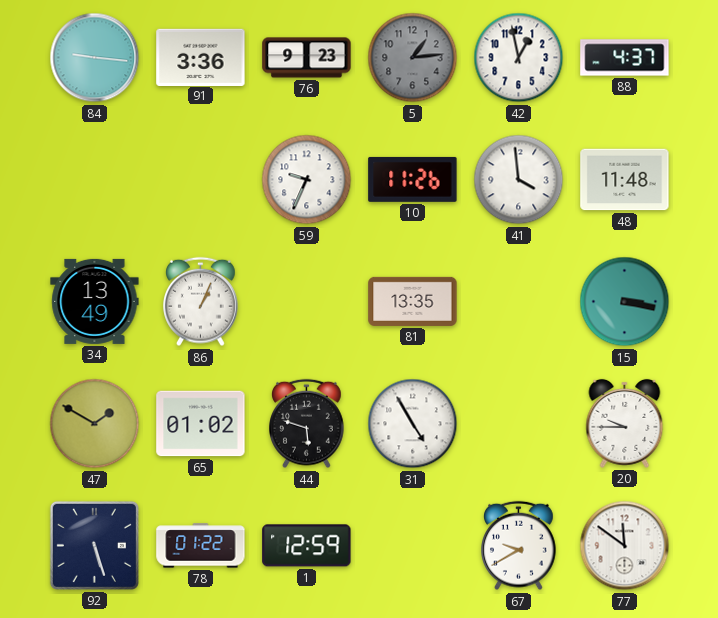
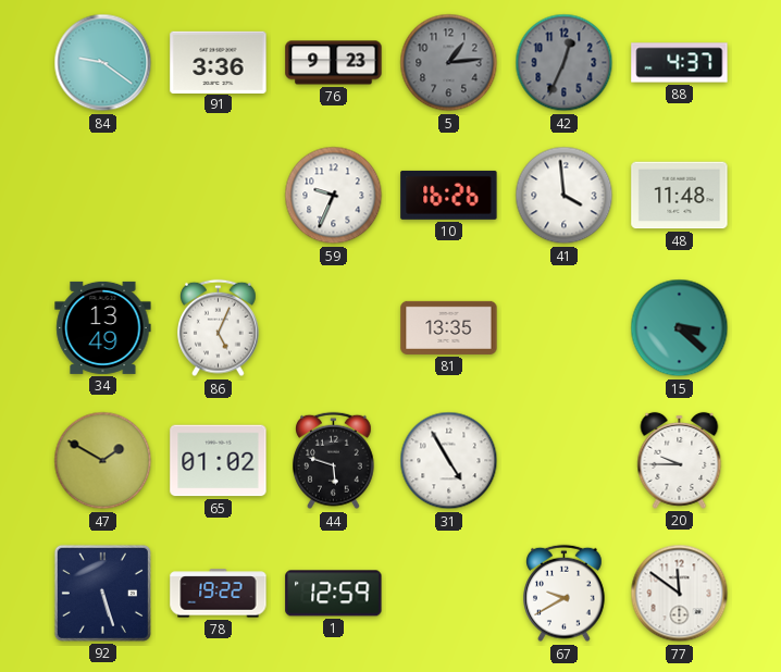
84: 9:16 -> 9:21
42: 12:58 -> 12:34
42 dial: white -> grey
10: 11:26 -> 16:26
86: 1:04 -> 5:04
15: 3:17 -> 3:22
78: 01:22 -> 19:22
